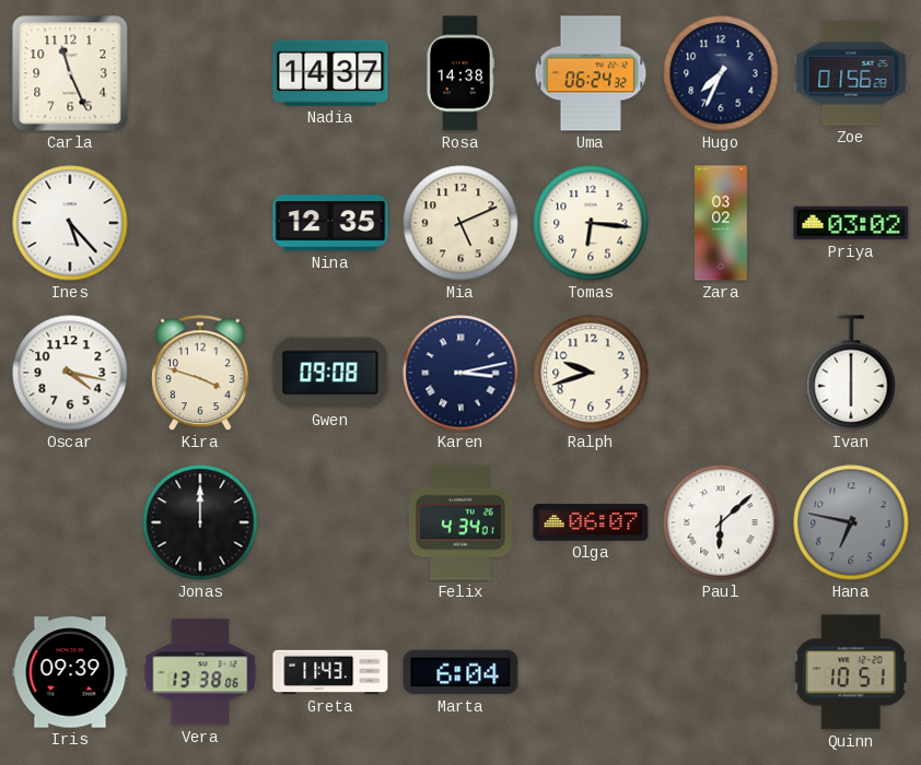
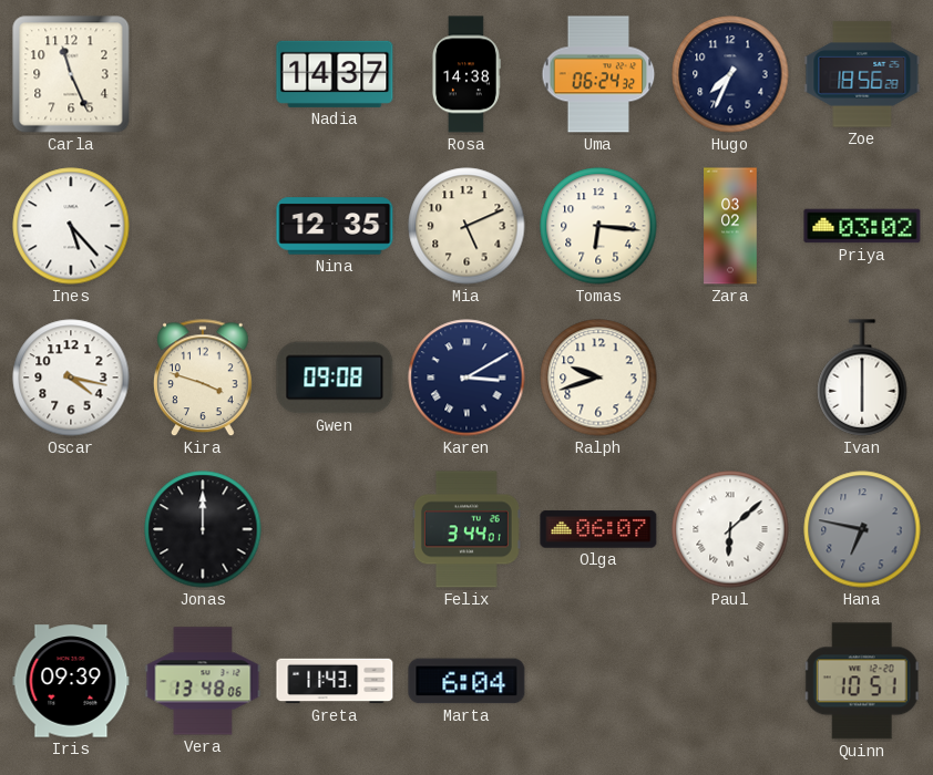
Zoe: 01:56 -> 18:56
Karen: 3:13 -> 3:10
Felix: 4:34 -> 3:44
Vera: 13:38 -> 13:48
